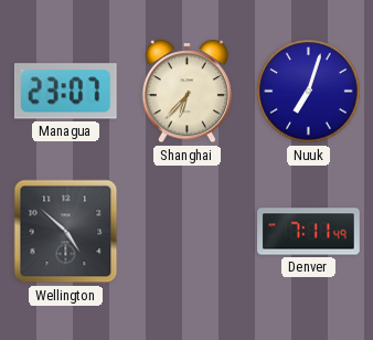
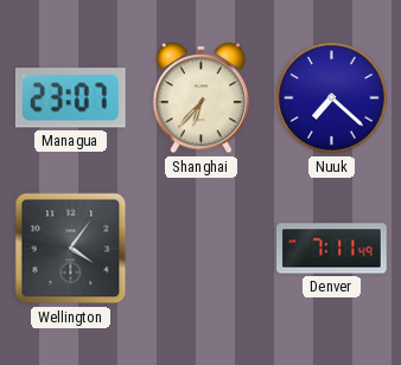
Nuuk: 7:03 -> 7:22
Wellington: 4:52 -> 4:06
